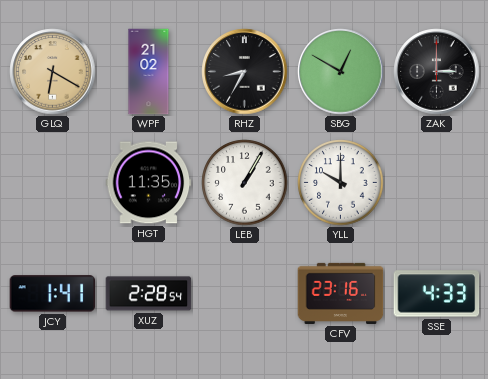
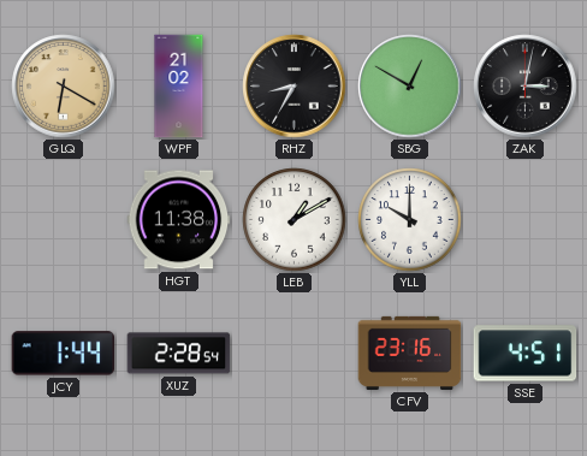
ZAK: 3:00 -> 3:02
HGT: 11:35 -> 11:38
LEB: 1:05 -> 1:10
JCY: 1:41 -> 1:44
SSE: 4:33 -> 4:51
